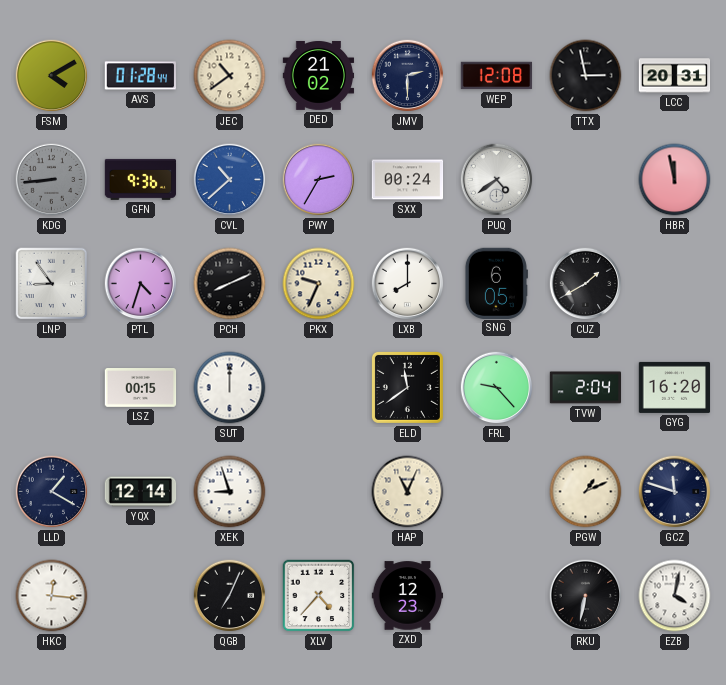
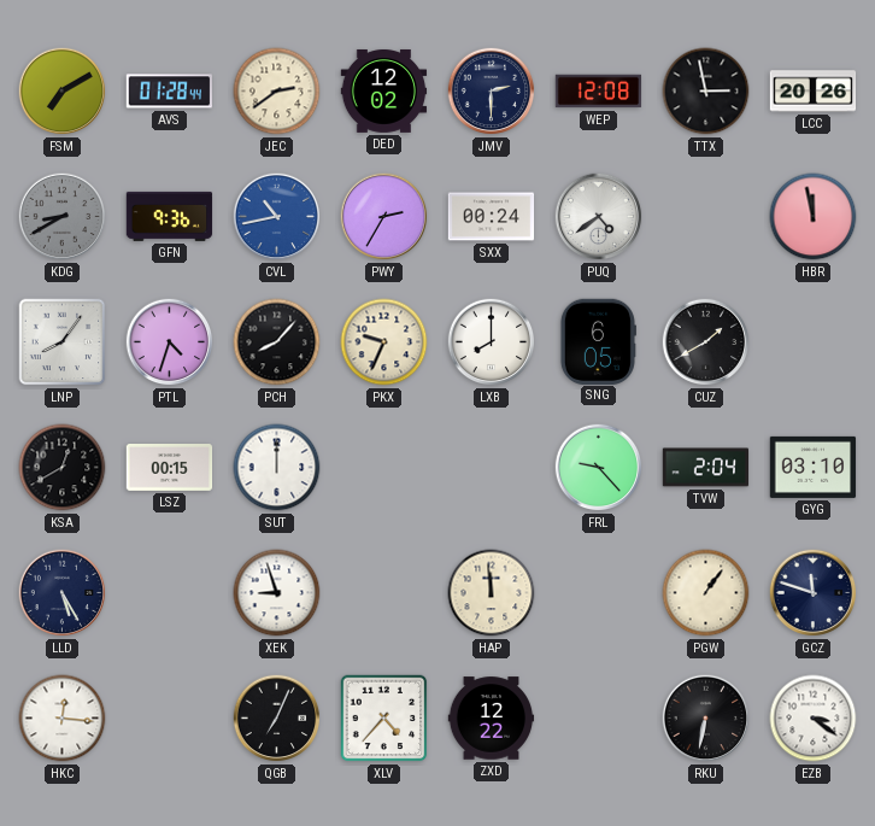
FSM: 4:10 -> 7:10
JEC: 10:39 -> 2:39
DED: 21:02 -> 12:02
LCC: 20:31 -> 20:26
KDG: 8:44 -> 8:40
CVL: 10:38 -> 10:43
LNP: 8:54 -> 8:06
PCH: 8:11 -> 8:07
KSA: none -> 12:40
ELD: 11:39 -> none
GYG: 16:20 -> 03:10
LLD: 1:20 -> 5:25
YQX: 12:14 -> none
HAP: 11:04 -> 11:59
PGW: 1:11 -> 1:06
ZXD: 12:23 -> 12:22
EZB: 4:02 -> 3:21
